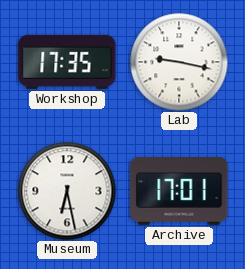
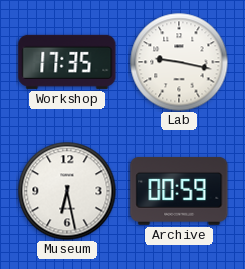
Archive: 17:01 -> 00:59
